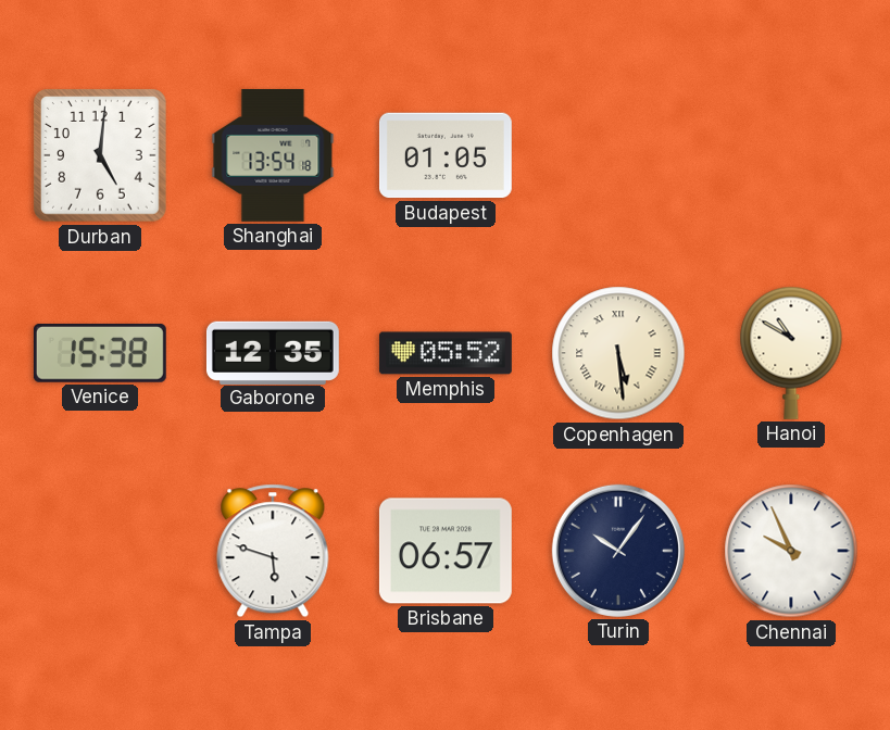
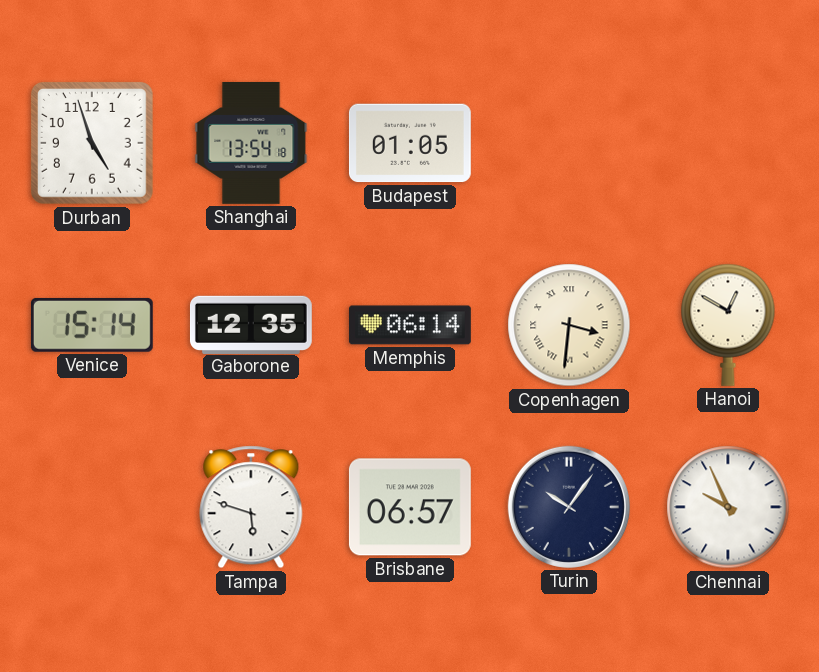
Durban: 5:01 -> 4:57
Venice: 15:38 -> 15:14
Memphis: 05:52 -> 06:14
Copenhagen: 5:29 -> 3:31
Hanoi: 10:50 -> 12:50
